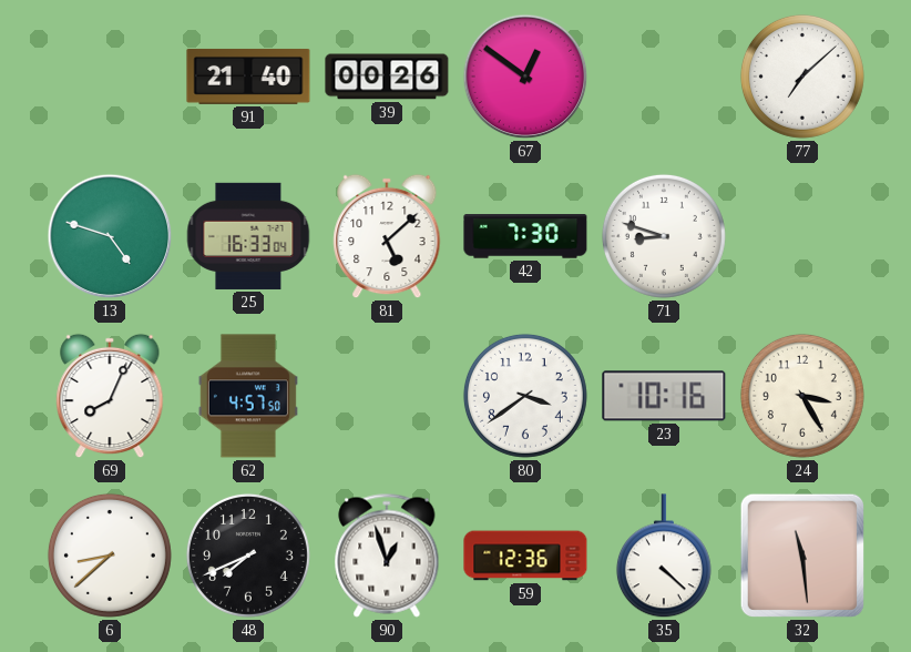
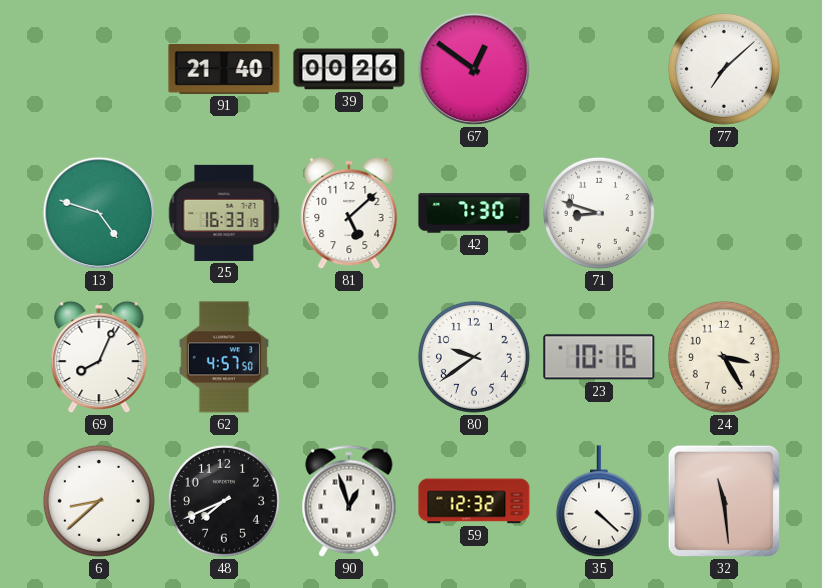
25: 16:33:04 -> 16:33:19
80: 3:39 -> 9:39
59: 12:36 -> 12:32
